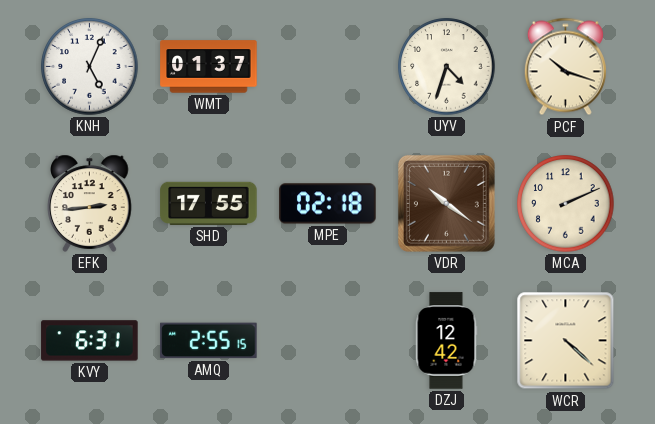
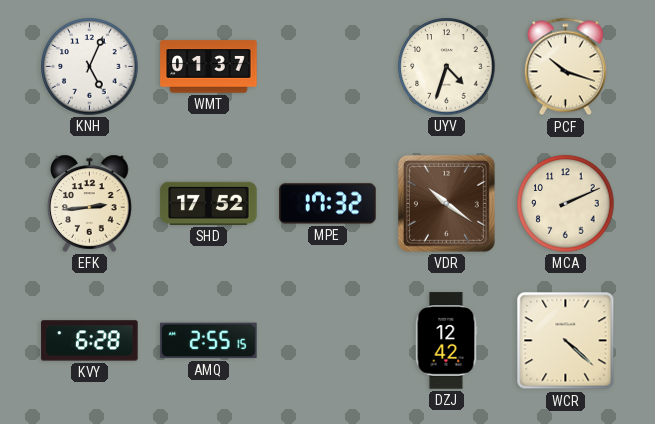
SHD: 17:55 -> 17:52
MPE: 02:18 -> 17:32
KVY: 6:31 -> 6:28
